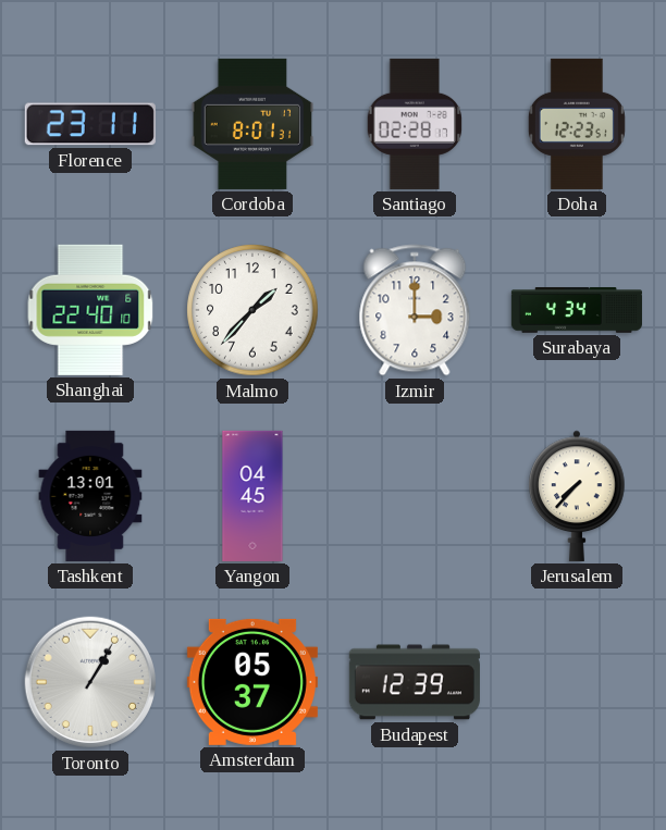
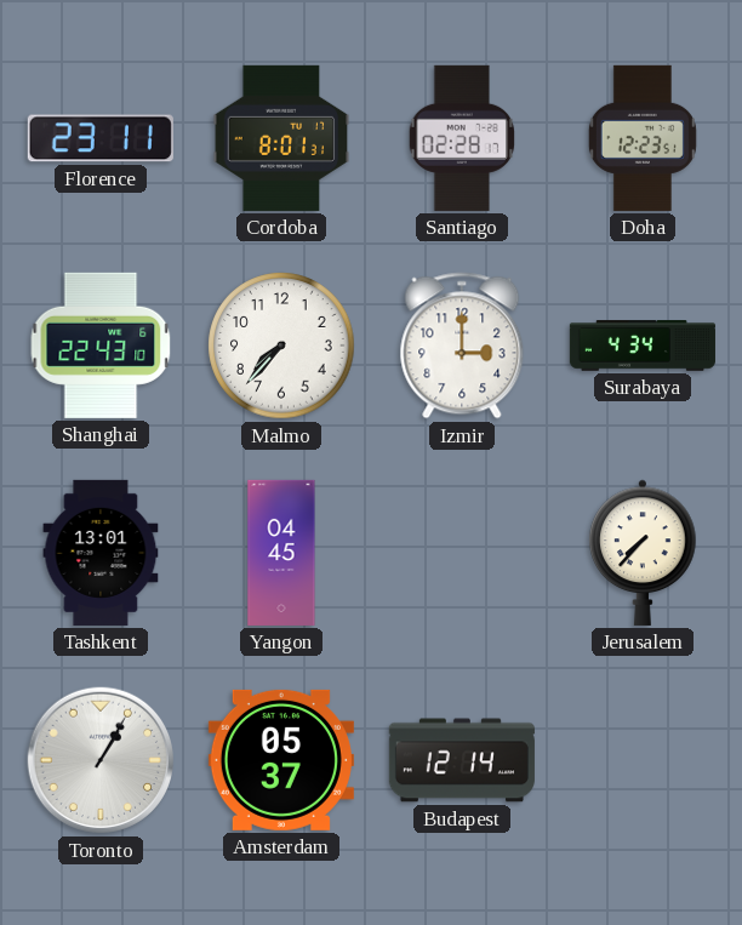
Shanghai: 22:40 -> 22:43
Malmo: 1:37 -> 7:37
Budapest: 12:39 -> 12:14
